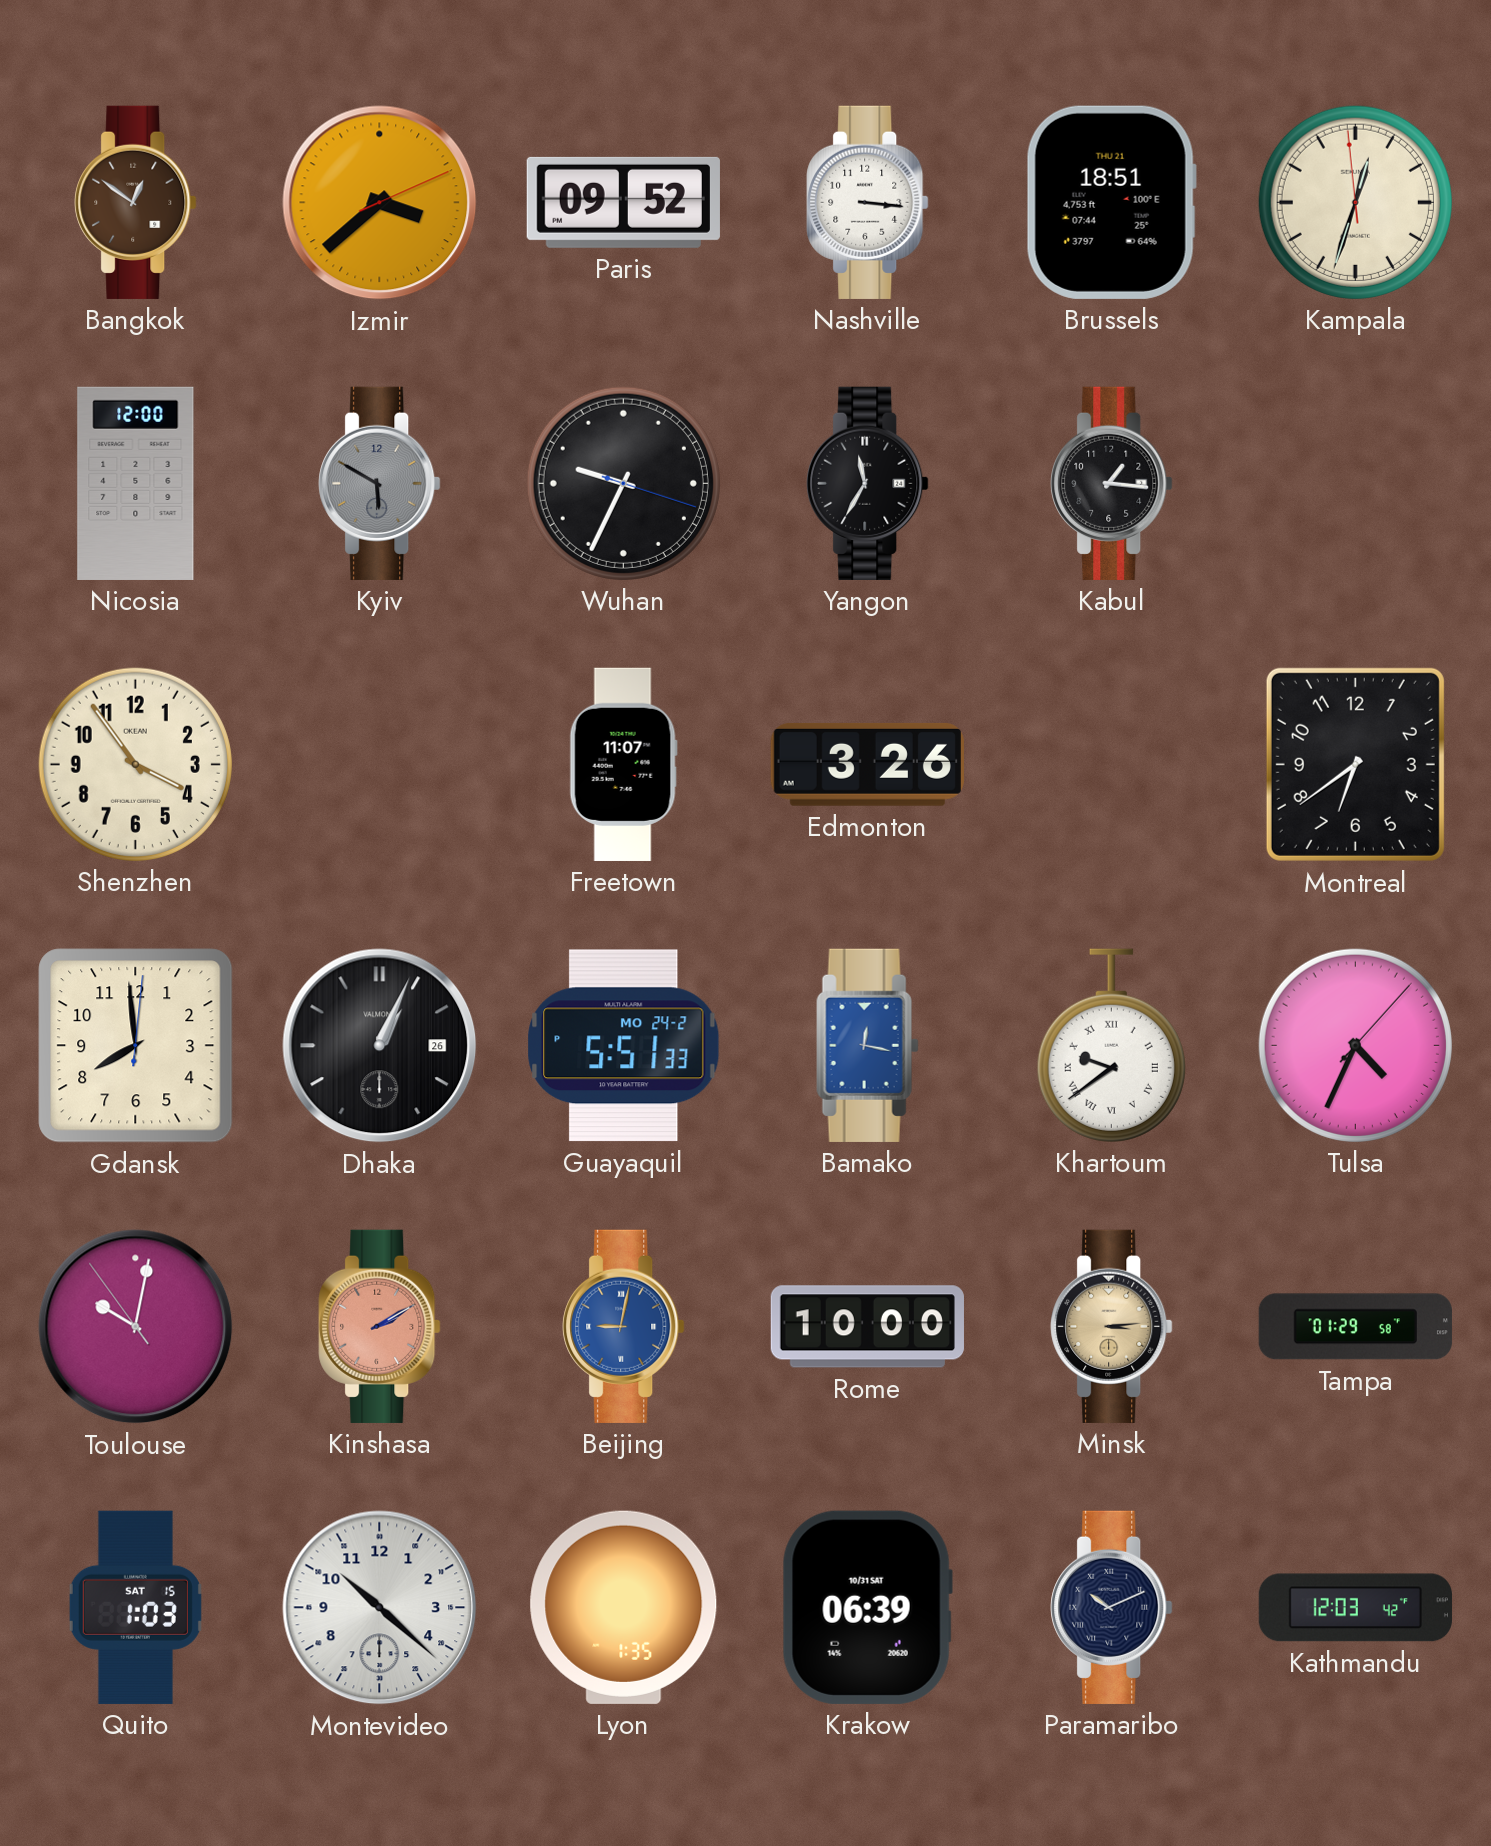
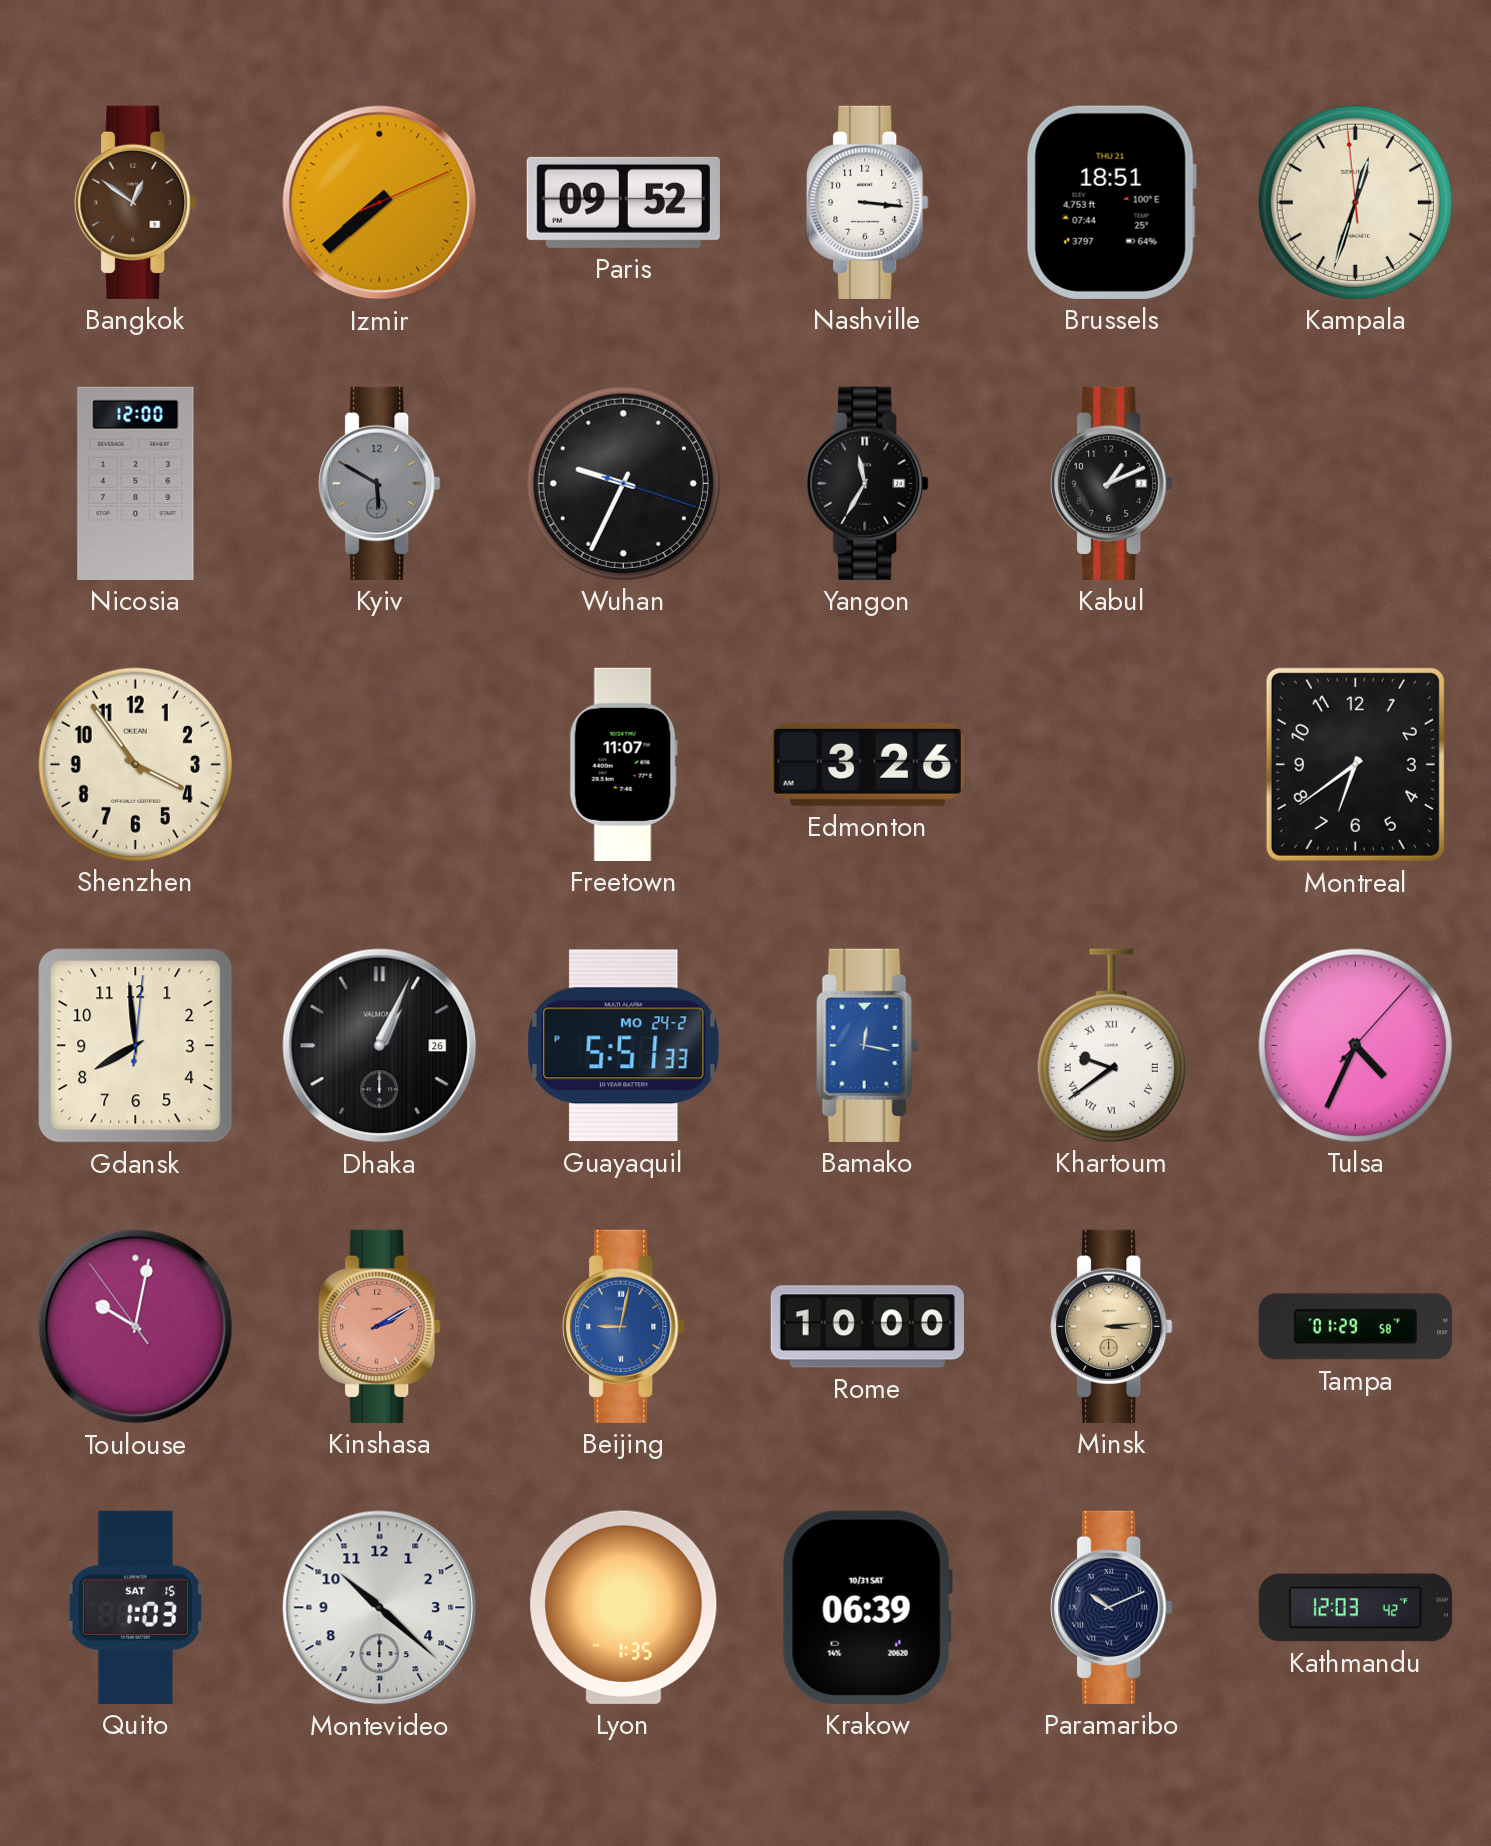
Izmir: 3:38 -> 7:38
Kabul: 1:16 -> 1:11
